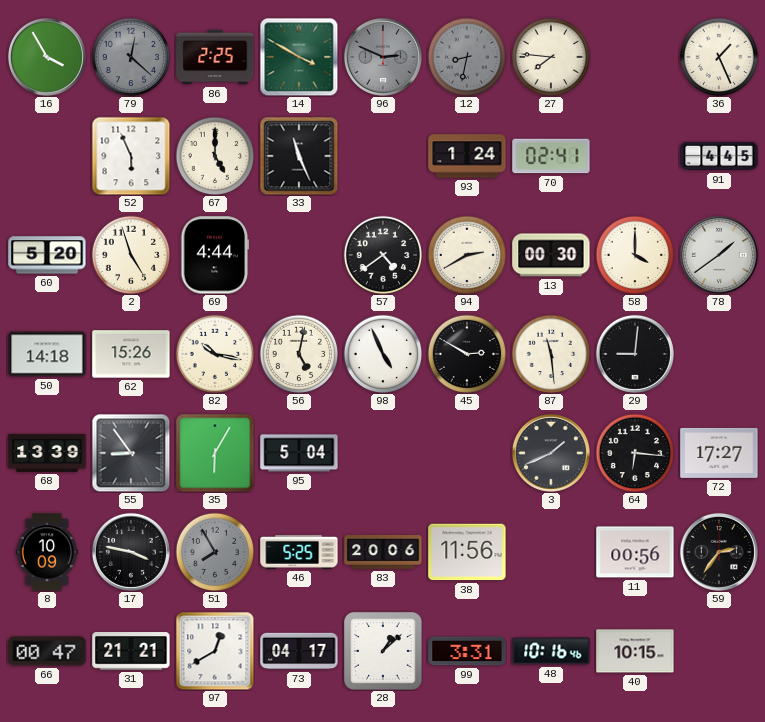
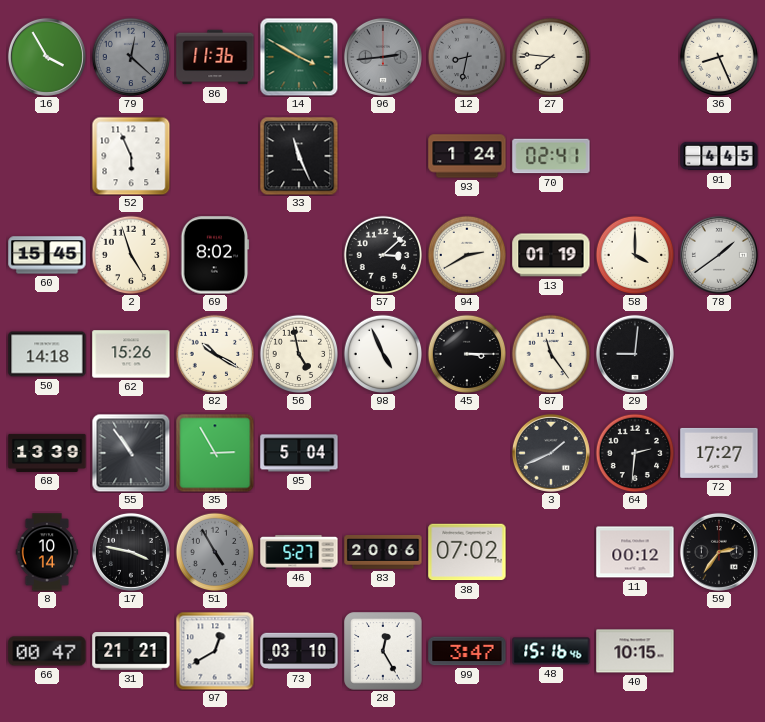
86: 2:25 -> 11:36
96: 2:49 -> 2:44
36: 1:26 -> 8:26
67: 5:00 -> none
60: 5:20 -> 15:45
69: 4:44 -> 8:02
57: 4:39 -> 3:08
13: 00:30 -> 01:19
82: 10:17 -> 10:20
56: 5:02 -> 4:58
45: 2:50 -> 3:15
87: 11:29 -> 11:24
55: 8:54 -> 10:54
35: 6:05 -> 2:55
64: 6:16 -> 2:31
8: 10:09 -> 10:14
51: 7:55 -> 4:55
46: 5:25 -> 5:27
38: 11:56 -> 07:02
11: 00:56 -> 00:12
73: 04:17 -> 03:10
28: 1:08 -> 12:25
99: 3:31 -> 3:47
48: 10:16 -> 15:16
